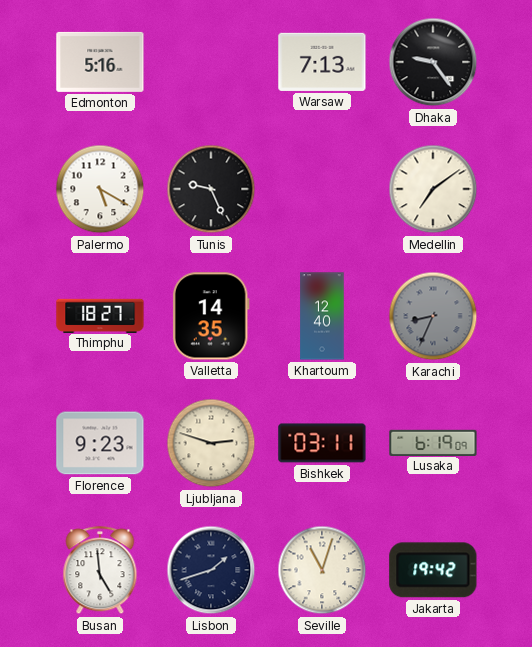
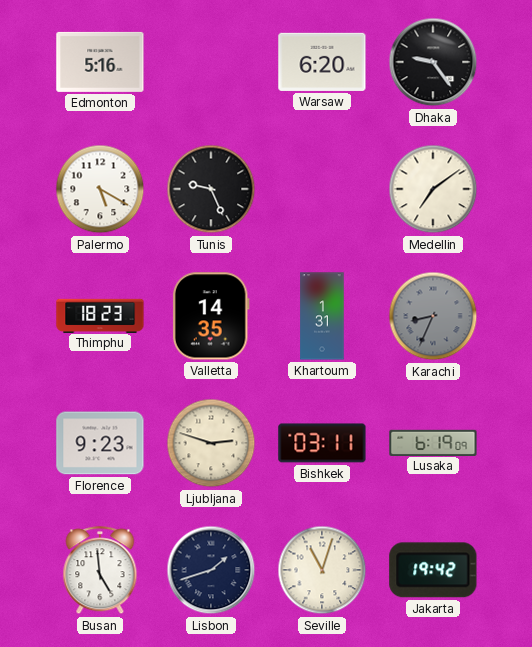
Warsaw: 7:13 -> 6:20
Thimphu: 18:27 -> 18:23
Khartoum: 12:40 -> 1:31
